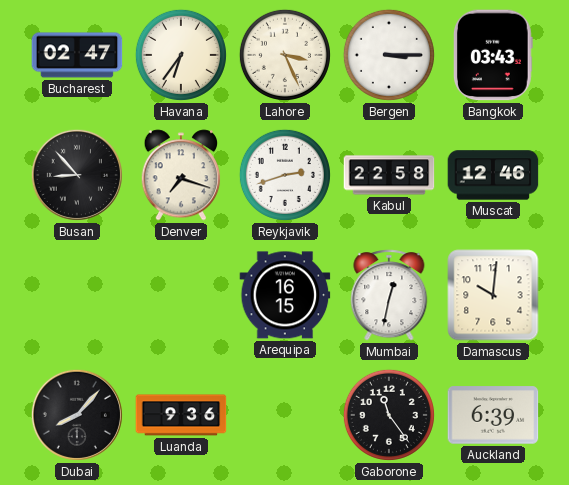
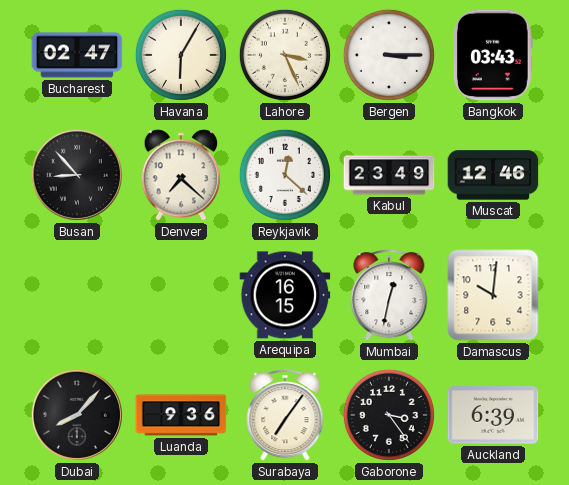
Havana: 6:36 -> 6:05
Denver: 7:18 -> 7:22
Reykjavik: 2:42 -> 12:22
Kabul: 22:58 -> 23:49
Surabaya: none -> 7:06
Gaborone: 11:24 -> 3:24
